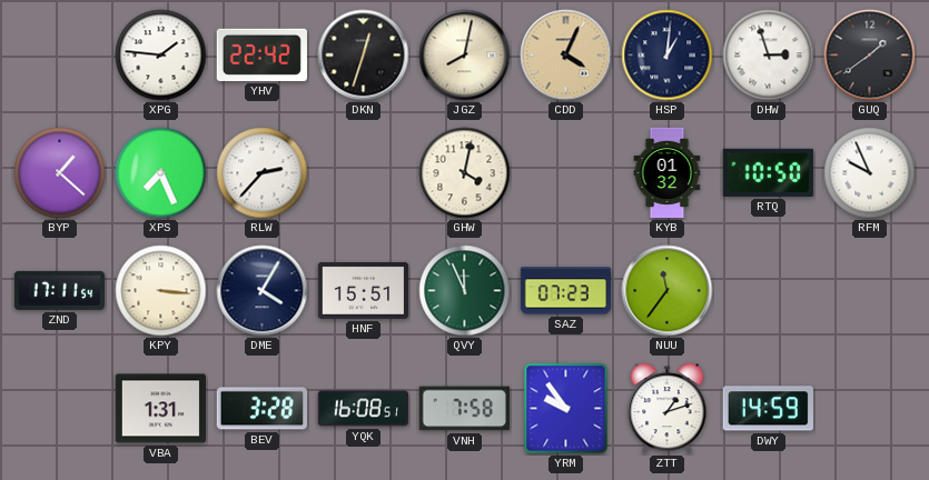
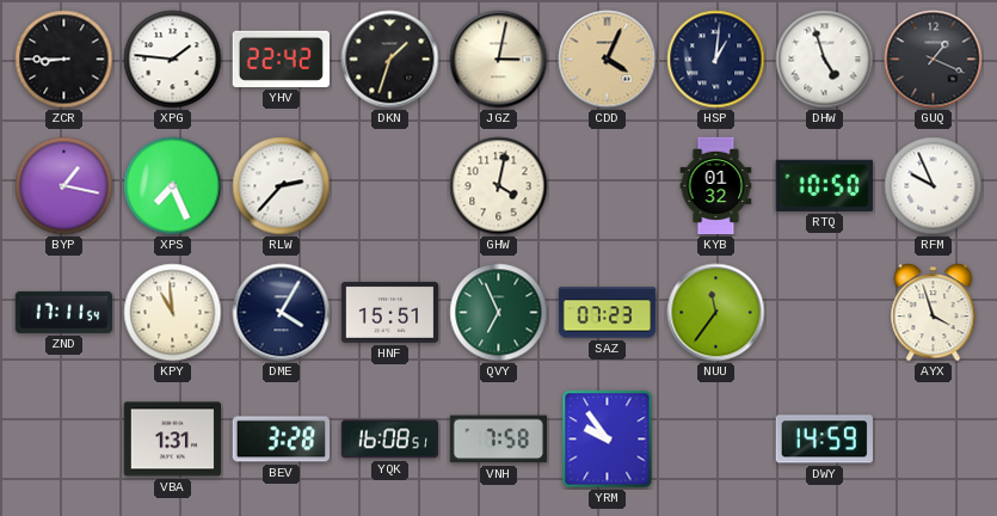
ZCR: none -> 8:45
DKN: 12:33 -> 1:33
JGZ: 8:02 -> 3:02
DHW: 2:57 -> 4:57
GUQ: 1:39 -> 1:19
BYP: 1:22 -> 1:17
KPY: 3:16 -> 10:59
QVY: 11:56 -> 6:56
AYX: none -> 3:57
ZTT: 1:12 -> none
